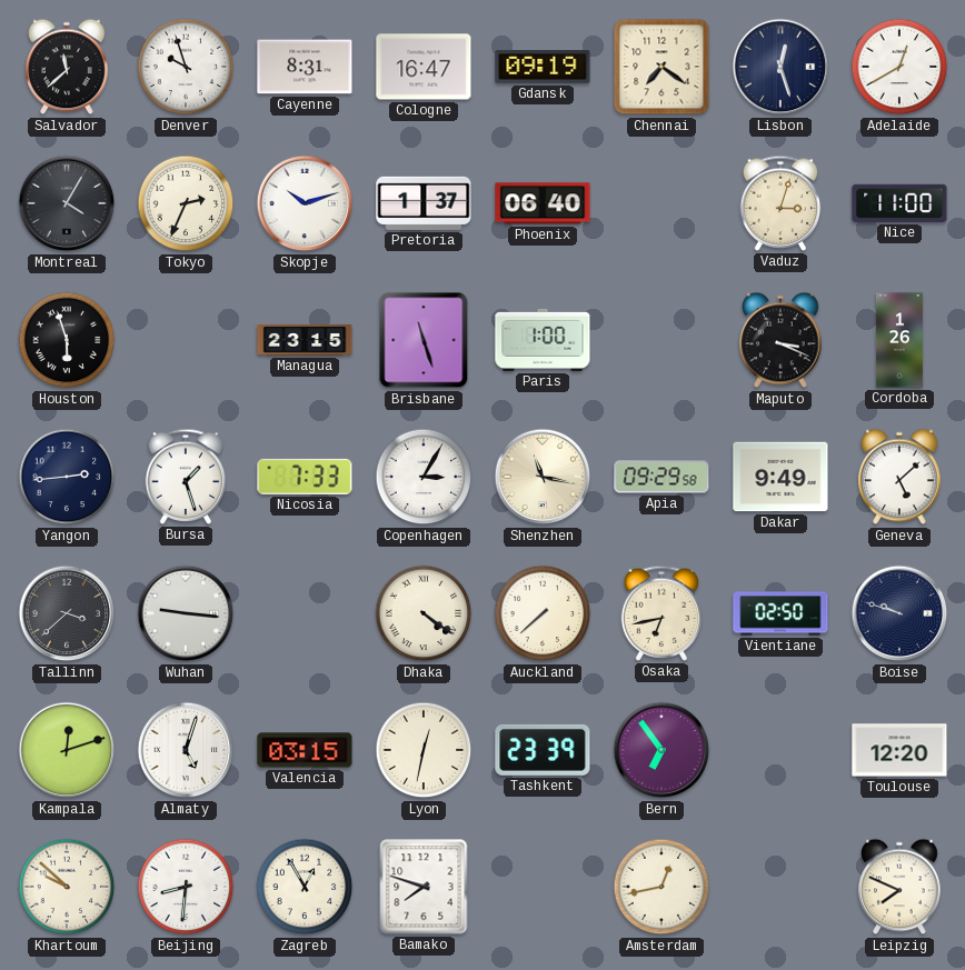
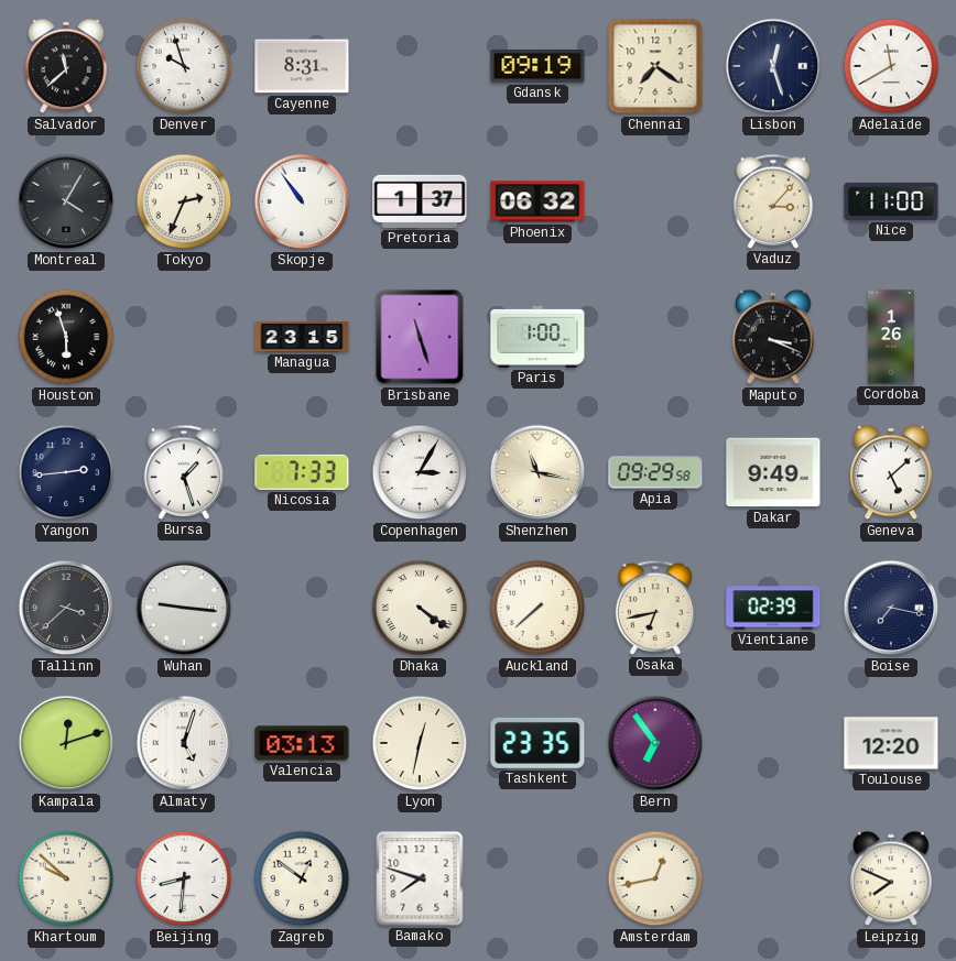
Cologne: 16:47 -> none
Adelaide: 12:40 -> 11:40
Skopje: 10:12 -> 10:54
Phoenix: 06:40 -> 06:32
Vaduz: 3:03 -> 3:07
Vientiane: 02:50 -> 02:39
Boise: 9:48 -> 7:17
Valencia: 03:15 -> 03:13
Tashkent: 23:39 -> 23:35
Zagreb: 12:55 -> 12:51
